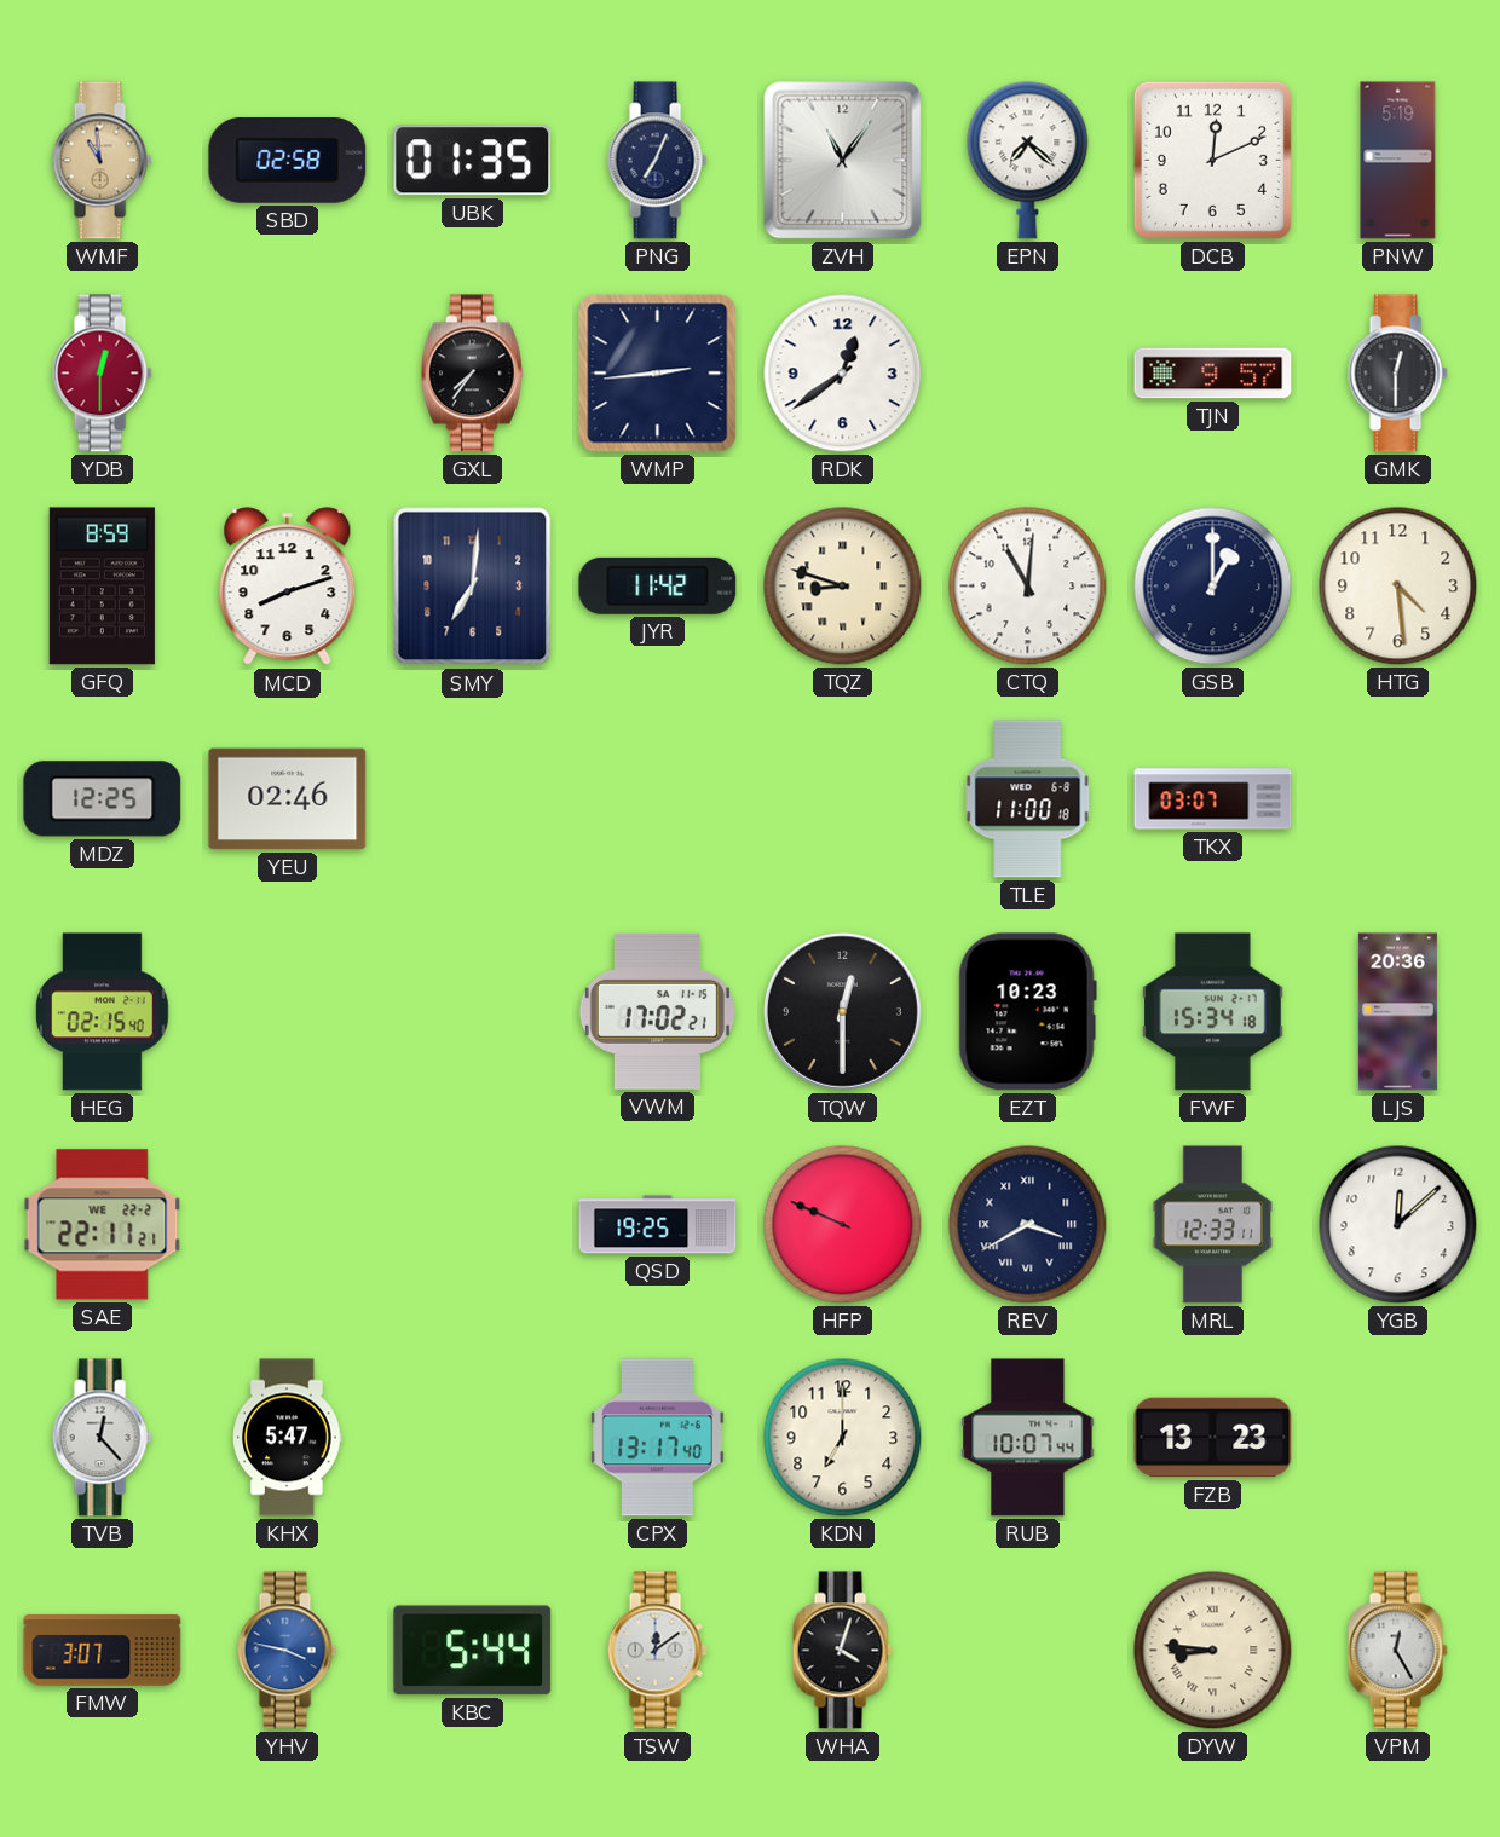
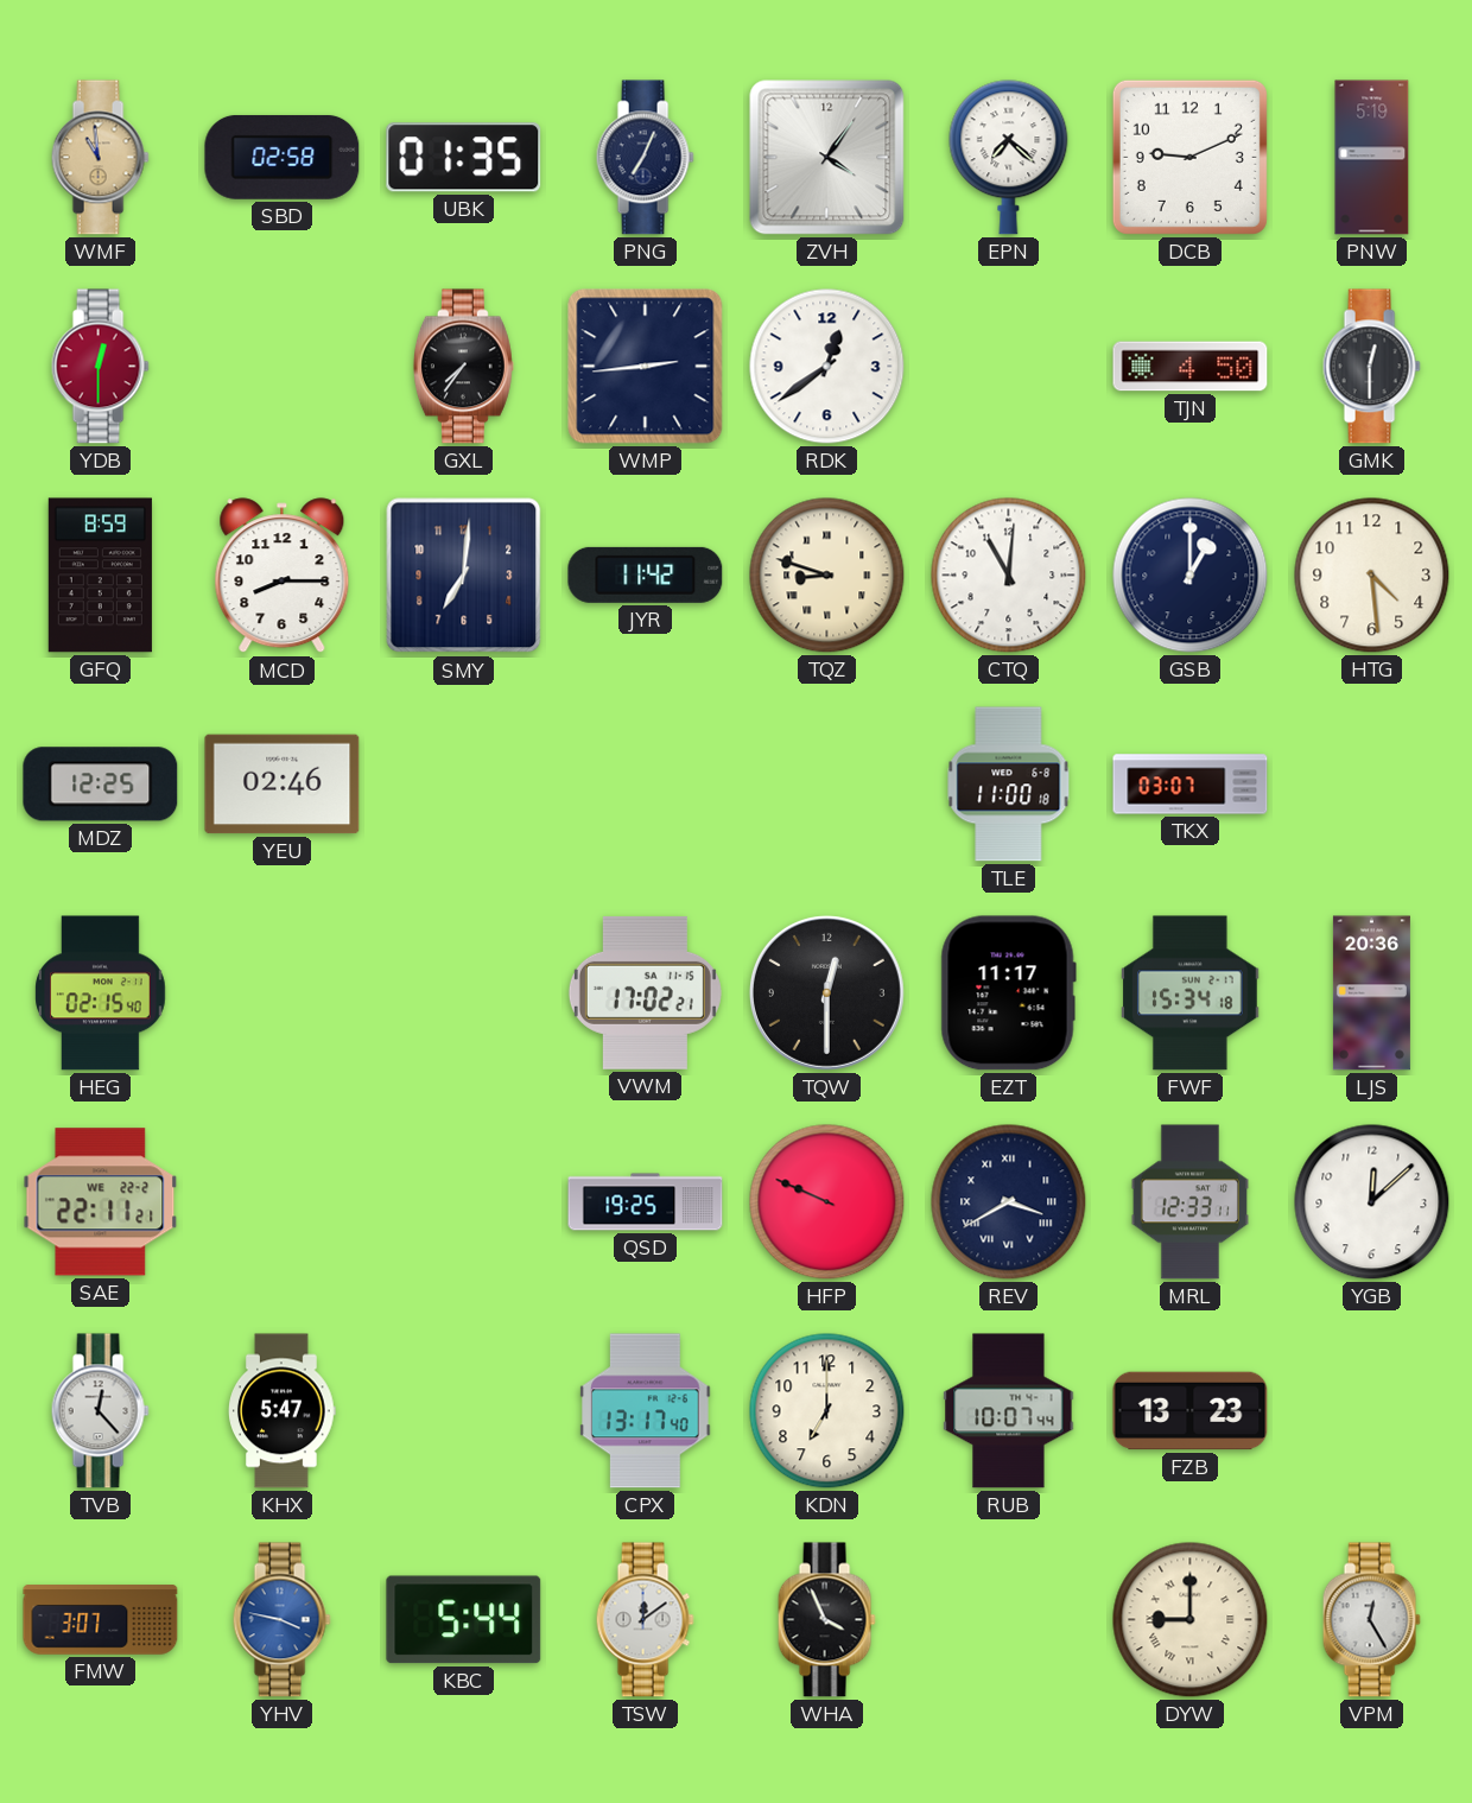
ZVH: 11:06 -> 4:06
DCB: 12:11 -> 9:11
TJN: 9:57 -> 4:50
MCD: 8:12 -> 8:15
EZT: 10:23 -> 11:17
WHA: 4:03 -> 3:56
DYW: 8:46 -> 9:00
